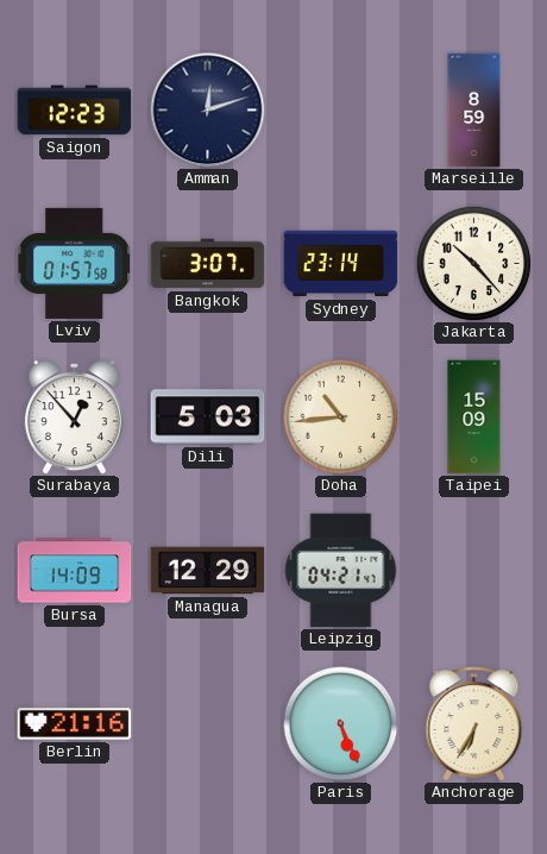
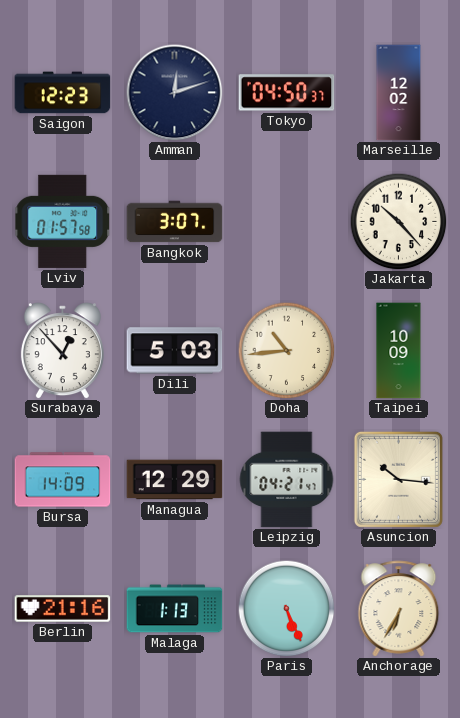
Tokyo: none -> 04:50
Marseille: 8:59 -> 12:02
Sydney: 23:14 -> none
Taipei: 15:09 -> 10:09
Asuncion: none -> 10:16
Malaga: none -> 1:13
